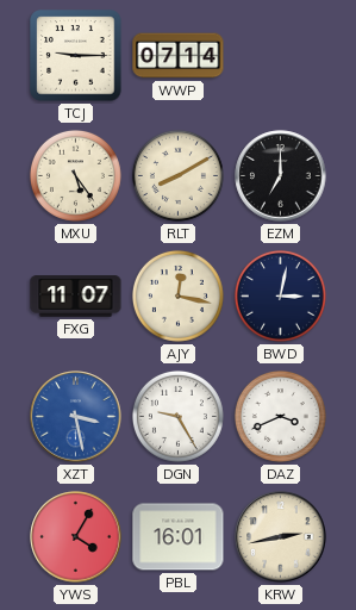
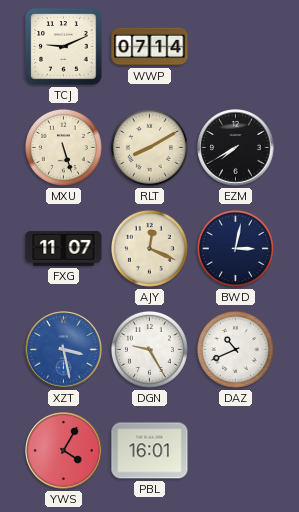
TCJ: 9:15 -> 9:11
MXU: 5:24 -> 5:27
EZM: 7:00 -> 7:40
AJY: 12:17 -> 12:19
DAZ: 3:41 -> 10:41
KRW: 2:43 -> none
